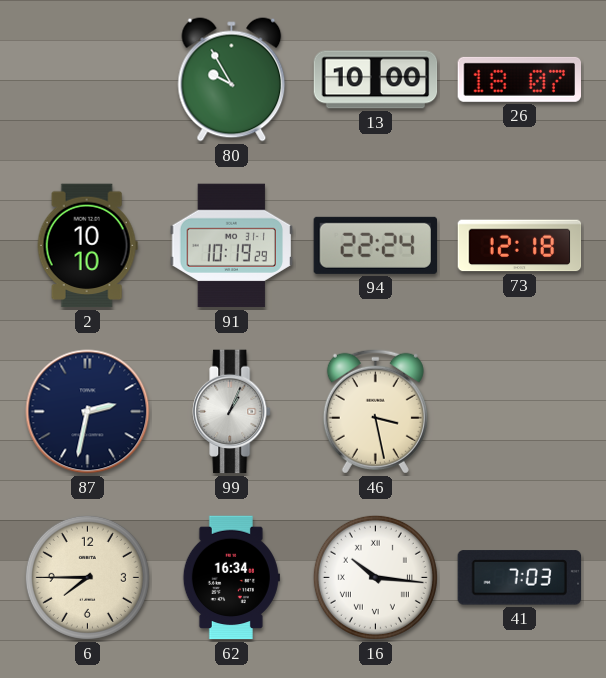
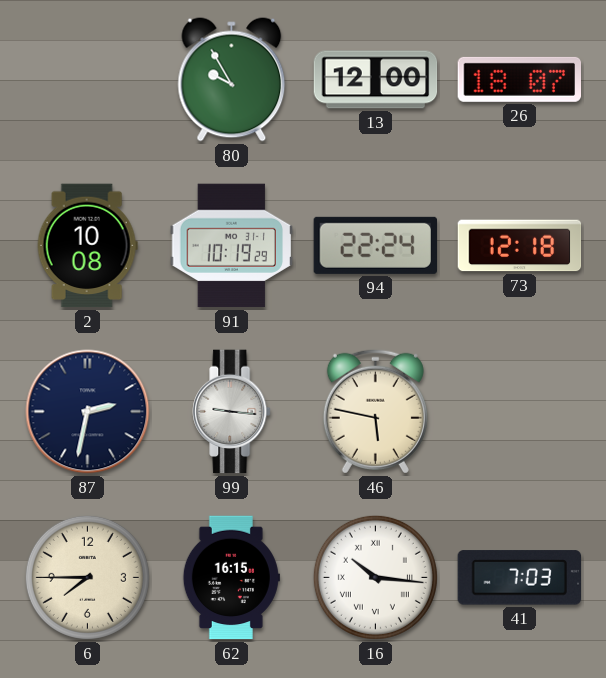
13: 10:00 -> 12:00
2: 10:10 -> 10:08
99: 1:04 -> 9:16
46: 3:28 -> 5:47
62: 16:34 -> 16:15
